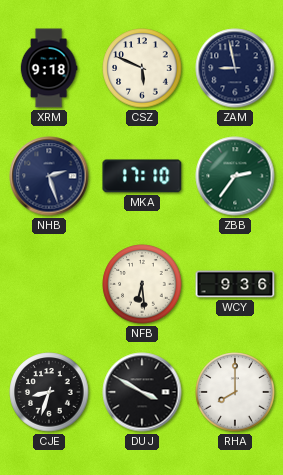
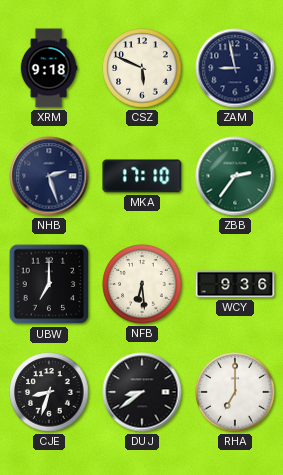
UBW: none -> 7:00
DUJ: 3:50 -> 8:39
RHA: 8:00 -> 7:00
